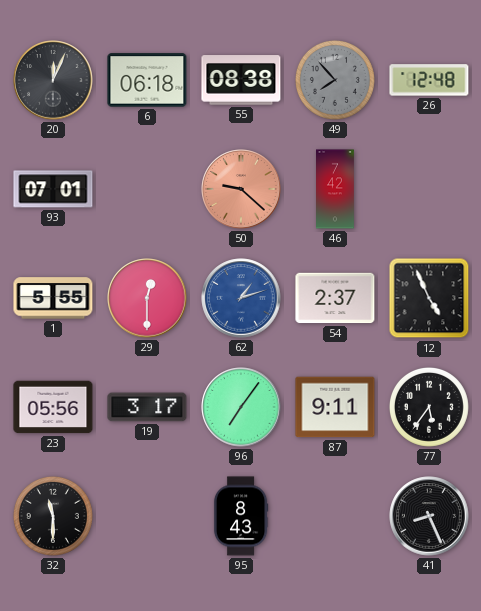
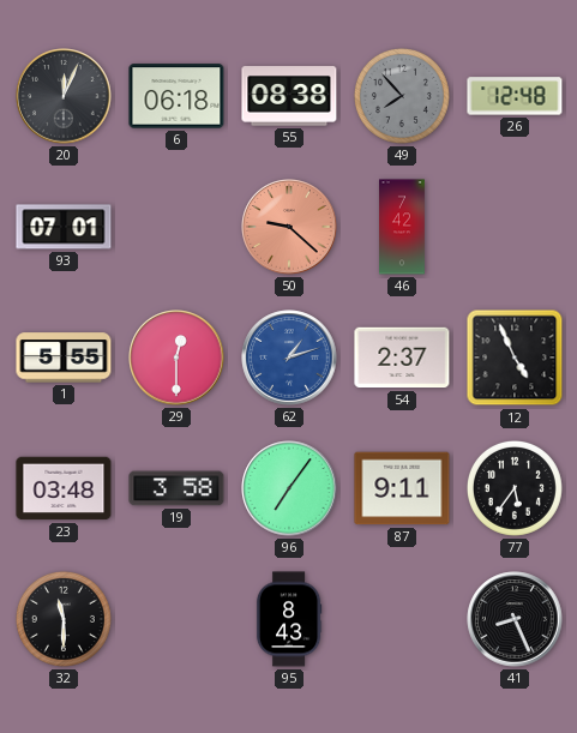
23: 05:56 -> 03:48
19: 3:17 -> 3:58
